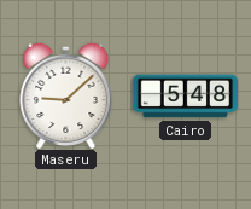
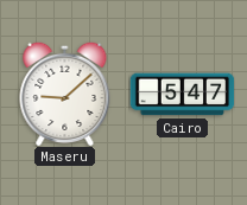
Cairo: 5:48 -> 5:47
